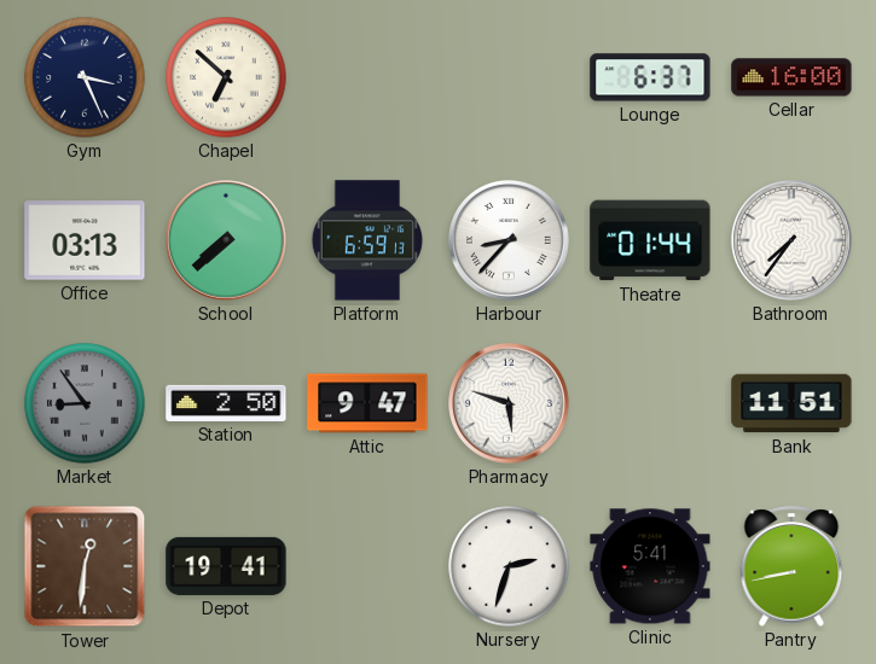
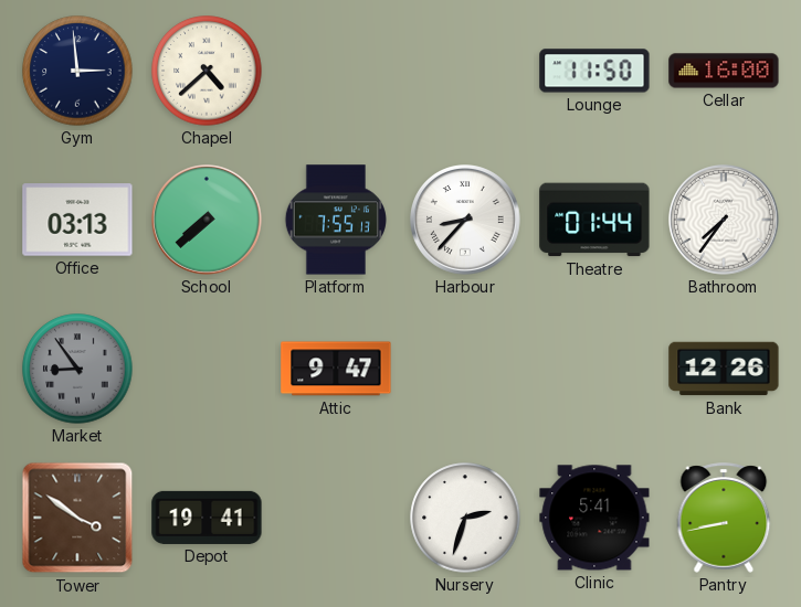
Gym: 3:26 -> 2:59
Chapel: 6:52 -> 4:38
Lounge: 6:37 -> 11:50
Platform: 6:59 -> 7:55
Station: 2:50 -> none
Pharmacy: 5:48 -> none
Bank: 11:51 -> 12:26
Tower: 12:31 -> 3:51
